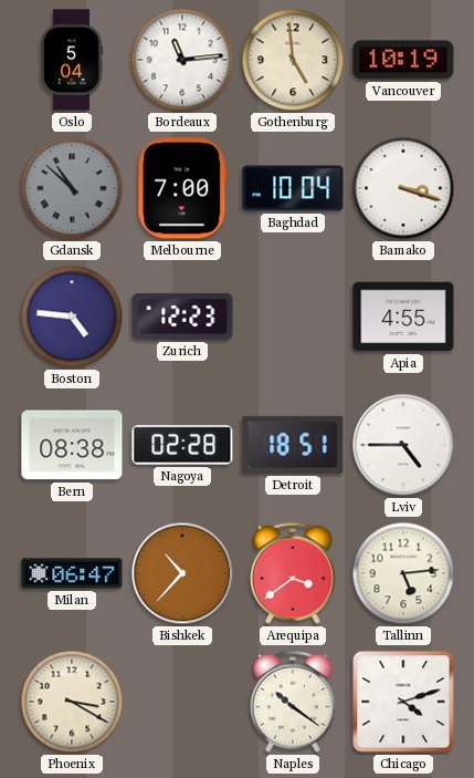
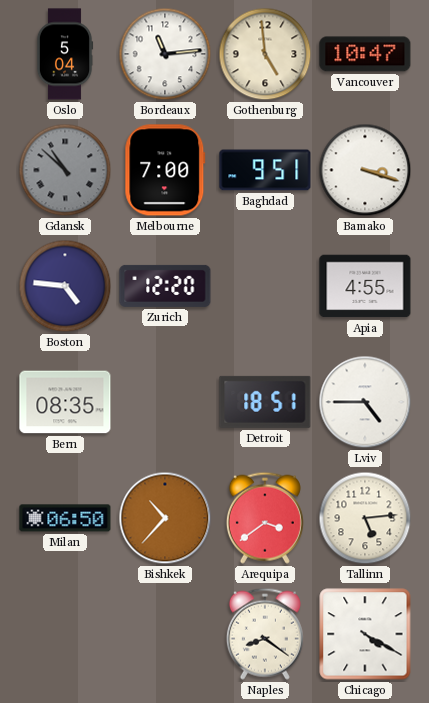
Vancouver: 10:19 -> 10:47
Baghdad: 10:04 -> 9:51
Zurich: 12:23 -> 12:20
Bern: 08:38 -> 08:35
Nagoya: 02:28 -> none
Milan: 06:47 -> 06:50
Phoenix: 3:20 -> none
Naples: 10:21 -> 8:21
Chicago: 4:12 -> 4:20
